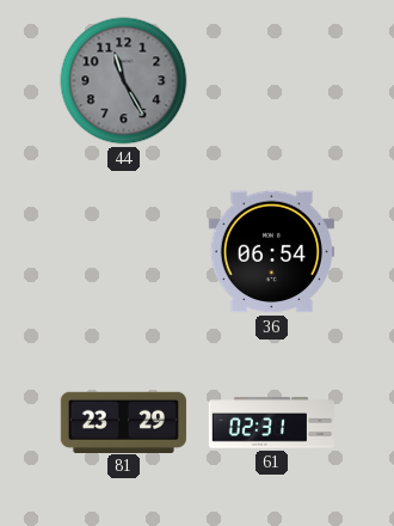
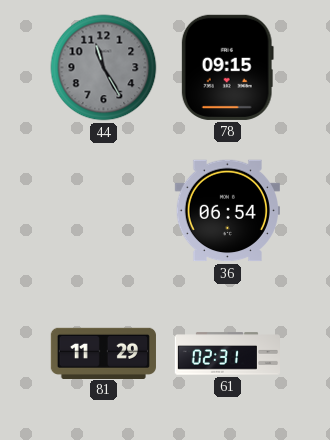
78: none -> 09:15
81: 23:29 -> 11:29
